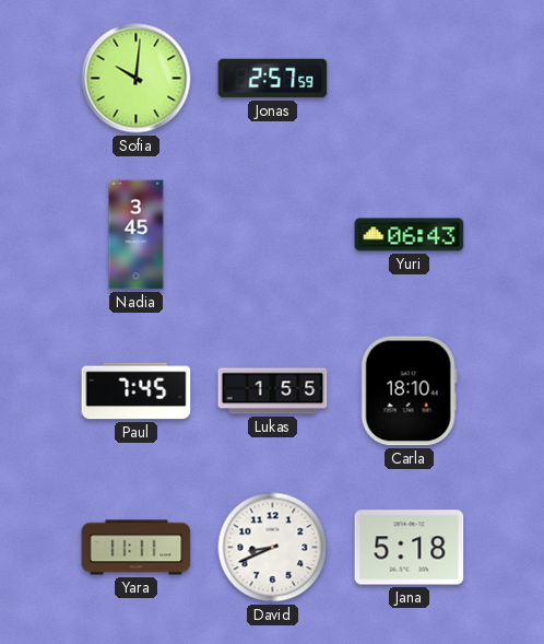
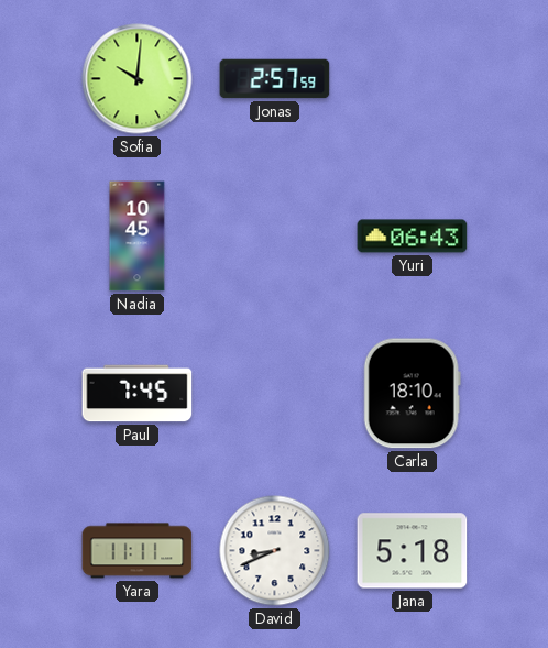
Nadia: 3:45 -> 10:45
Lukas: 1:55 -> none
